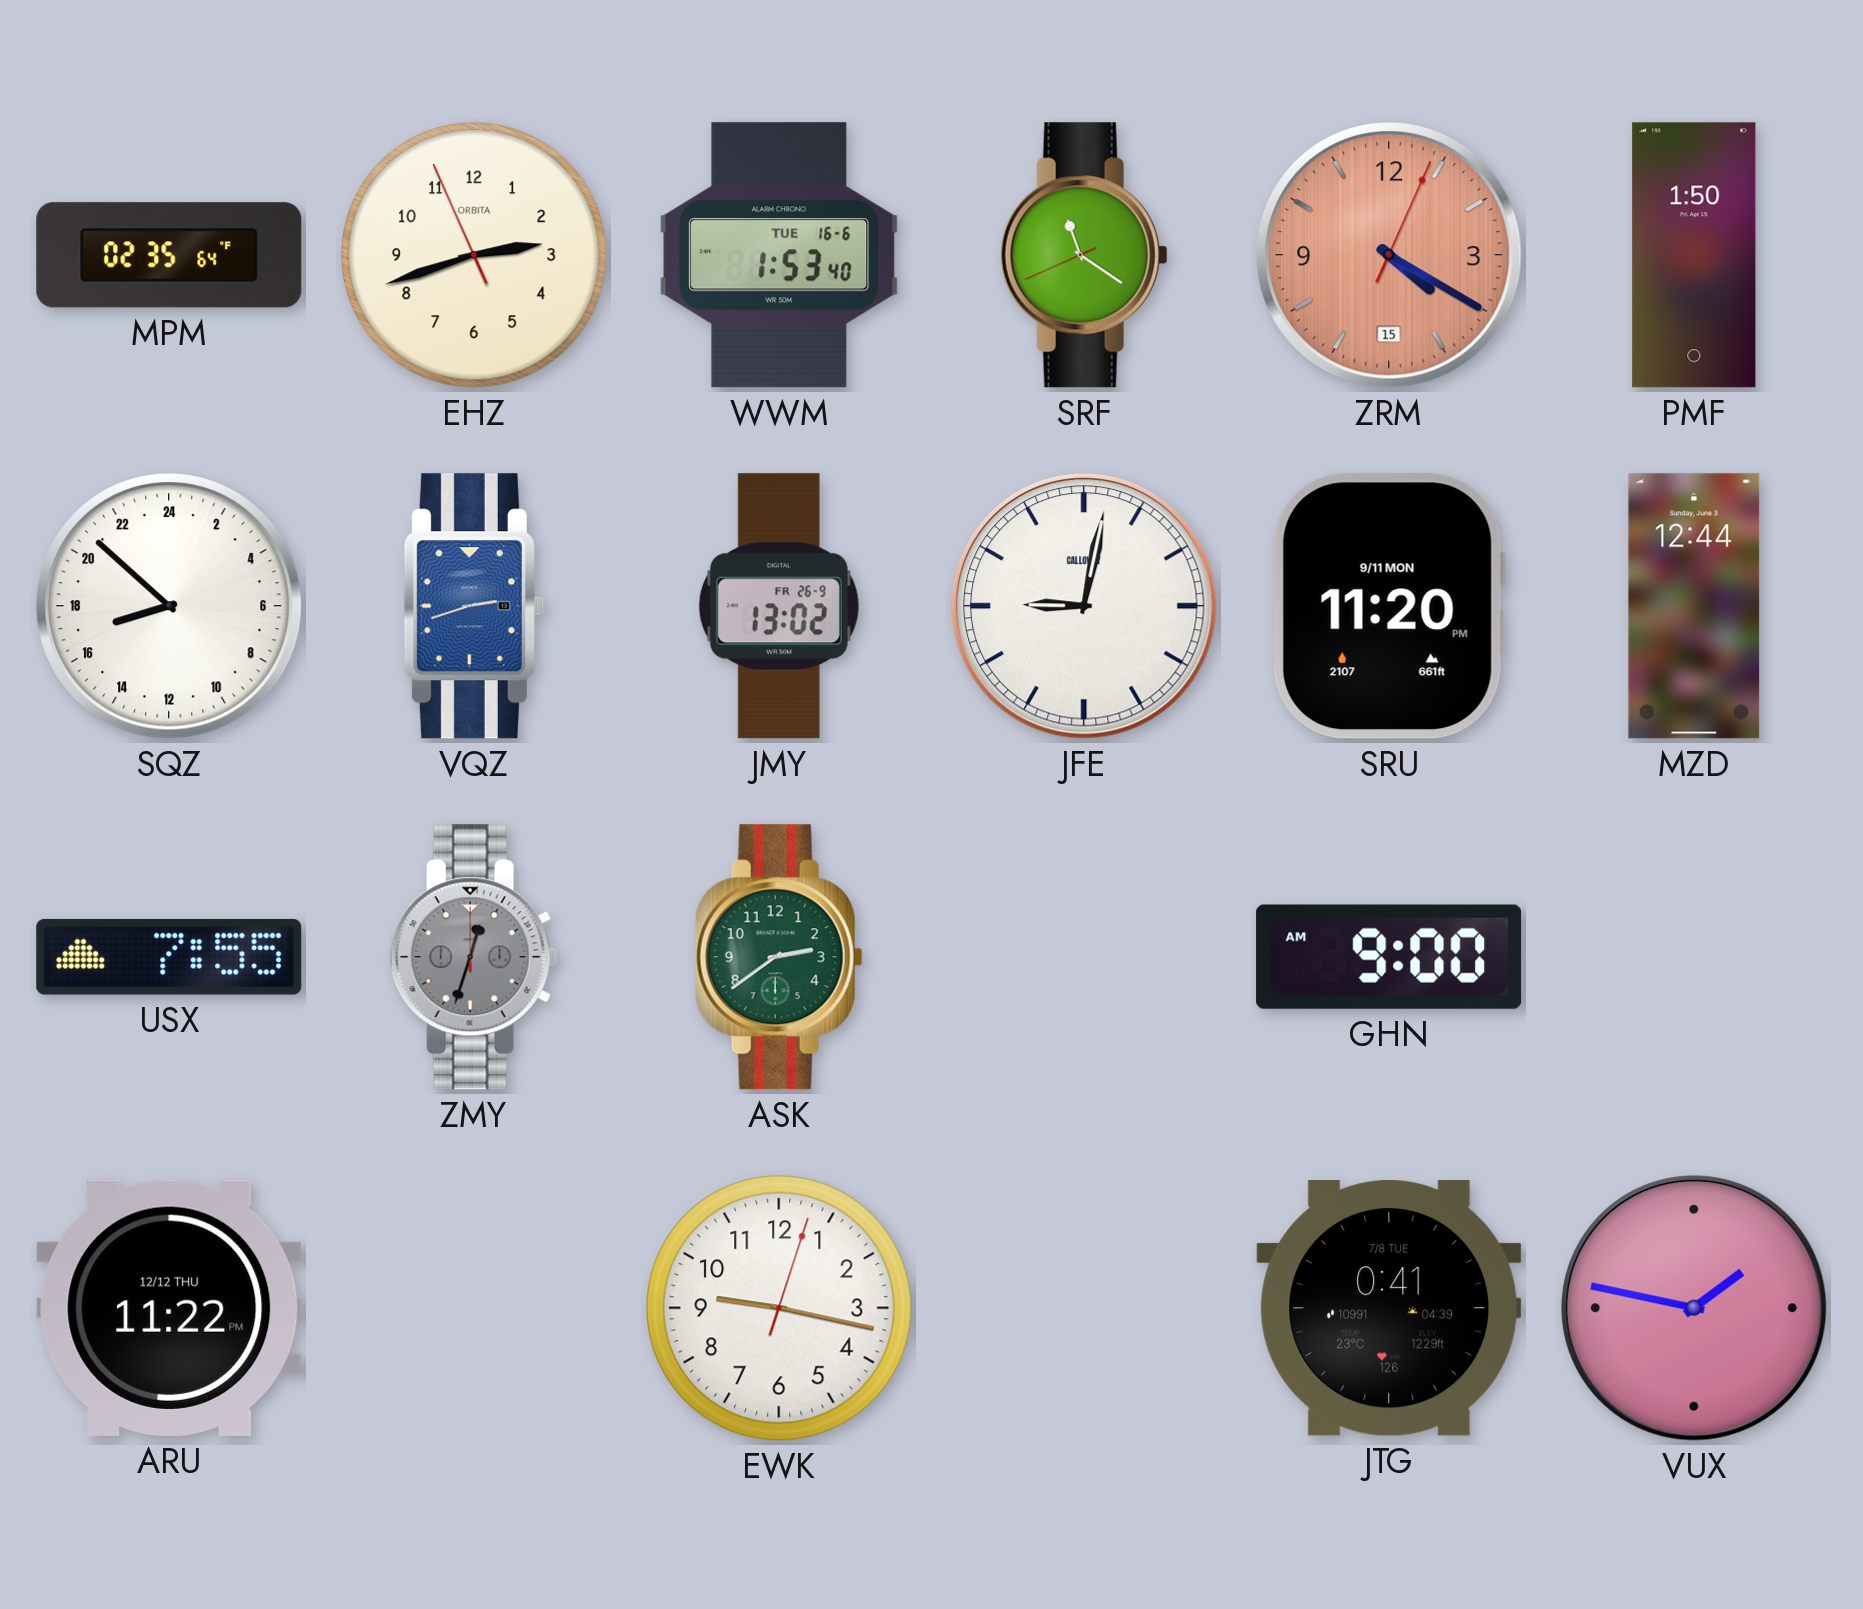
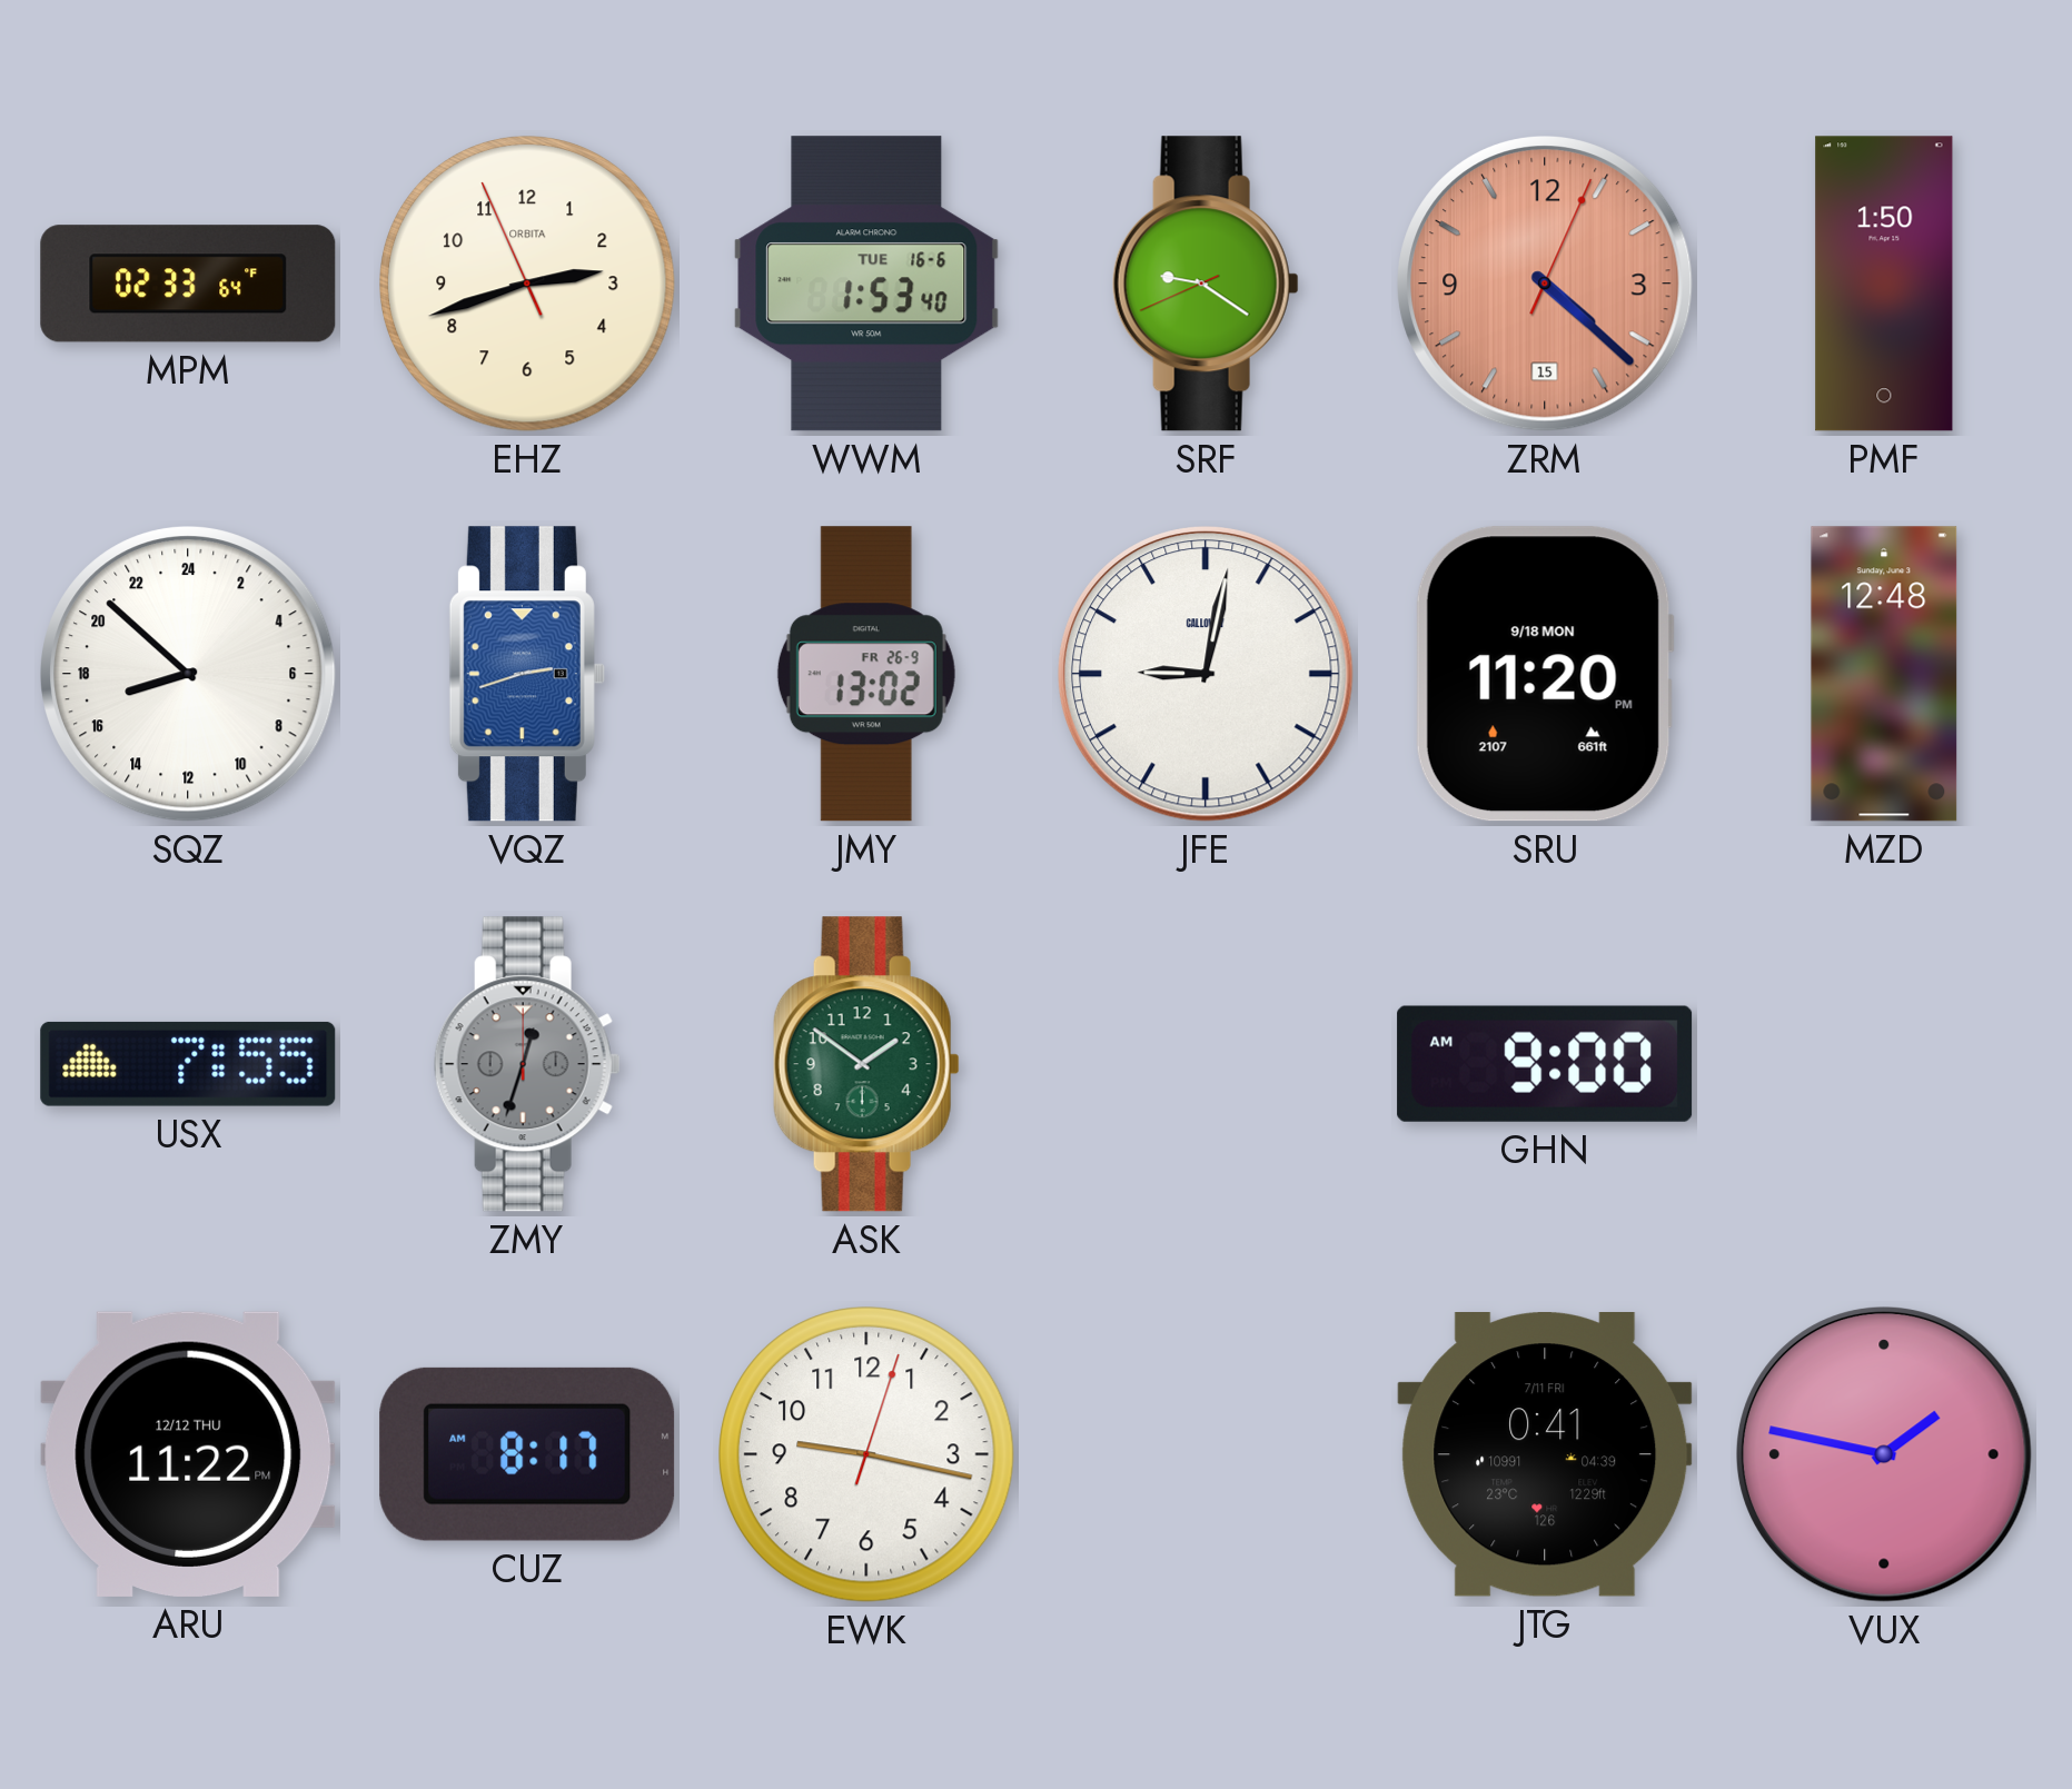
MPM: 02:35 -> 02:33
SRF: 11:20 -> 9:20
ZRM: 4:20 -> 4:22
SRU date: 9/11 MON -> 9/18 MON
MZD: 12:44 -> 12:48
ASK: 2:39 -> 1:51
CUZ: none -> 8:17
JTG date: 7/8 TUE -> 7/11 FRI
